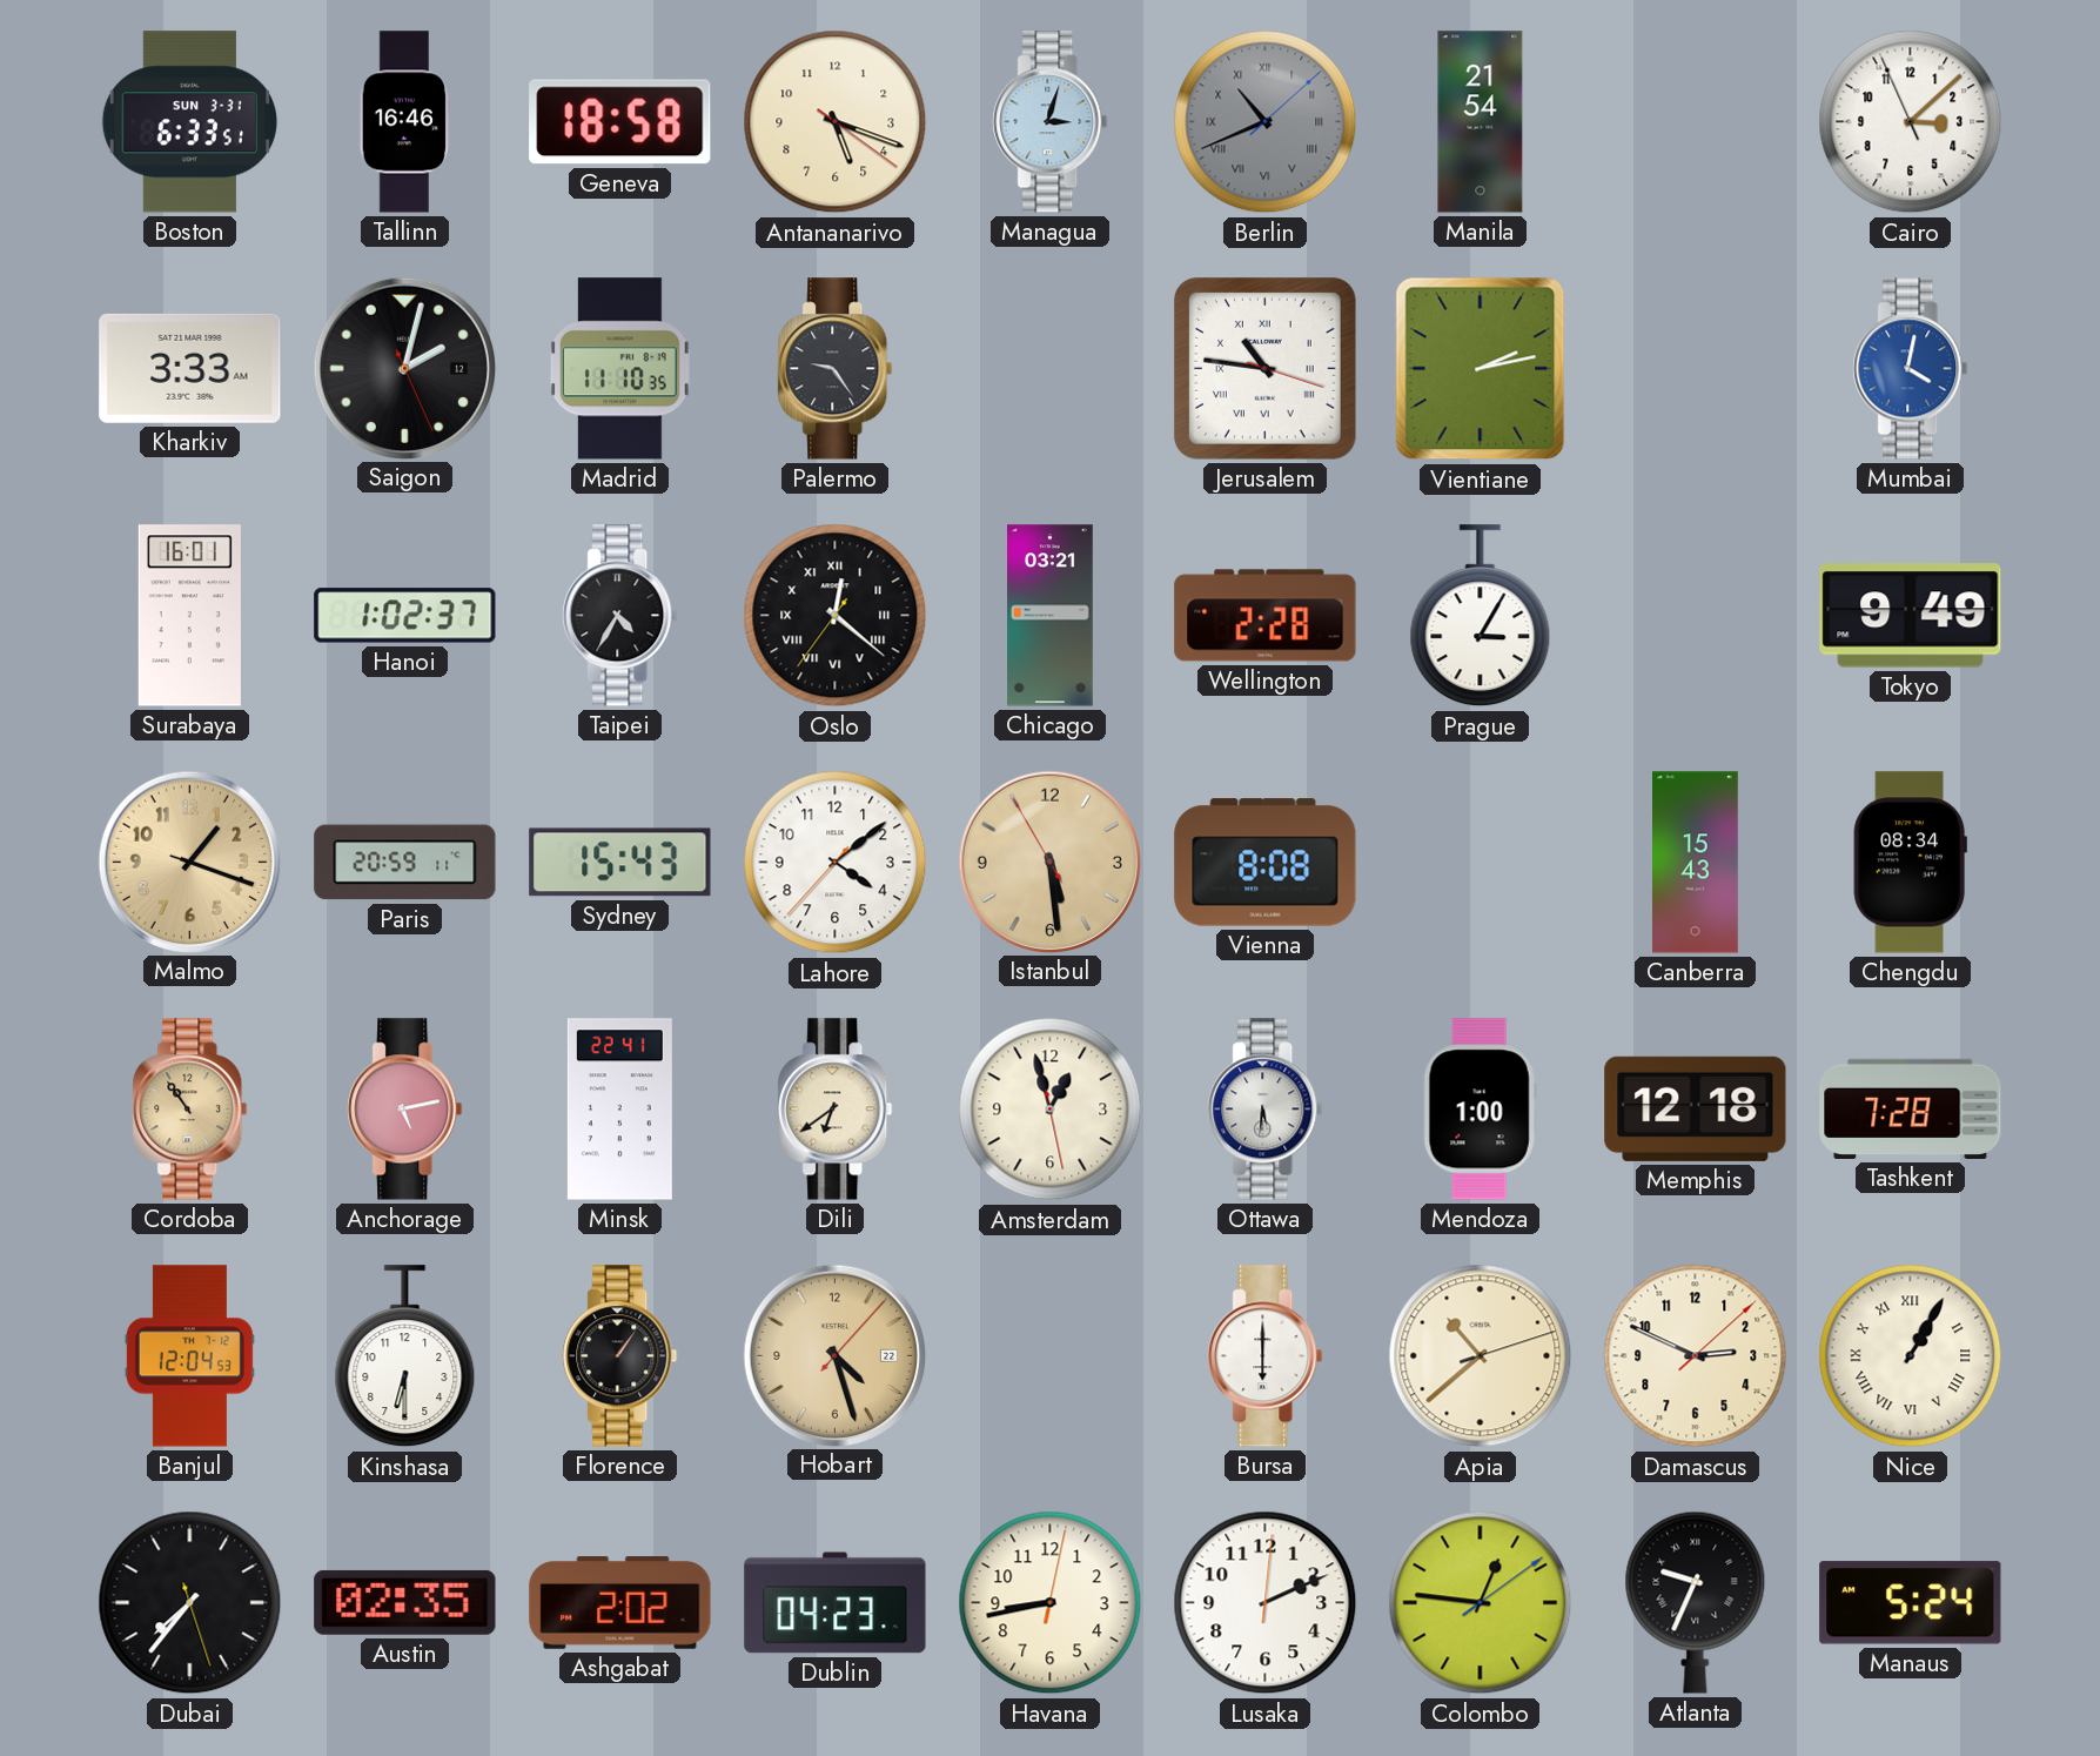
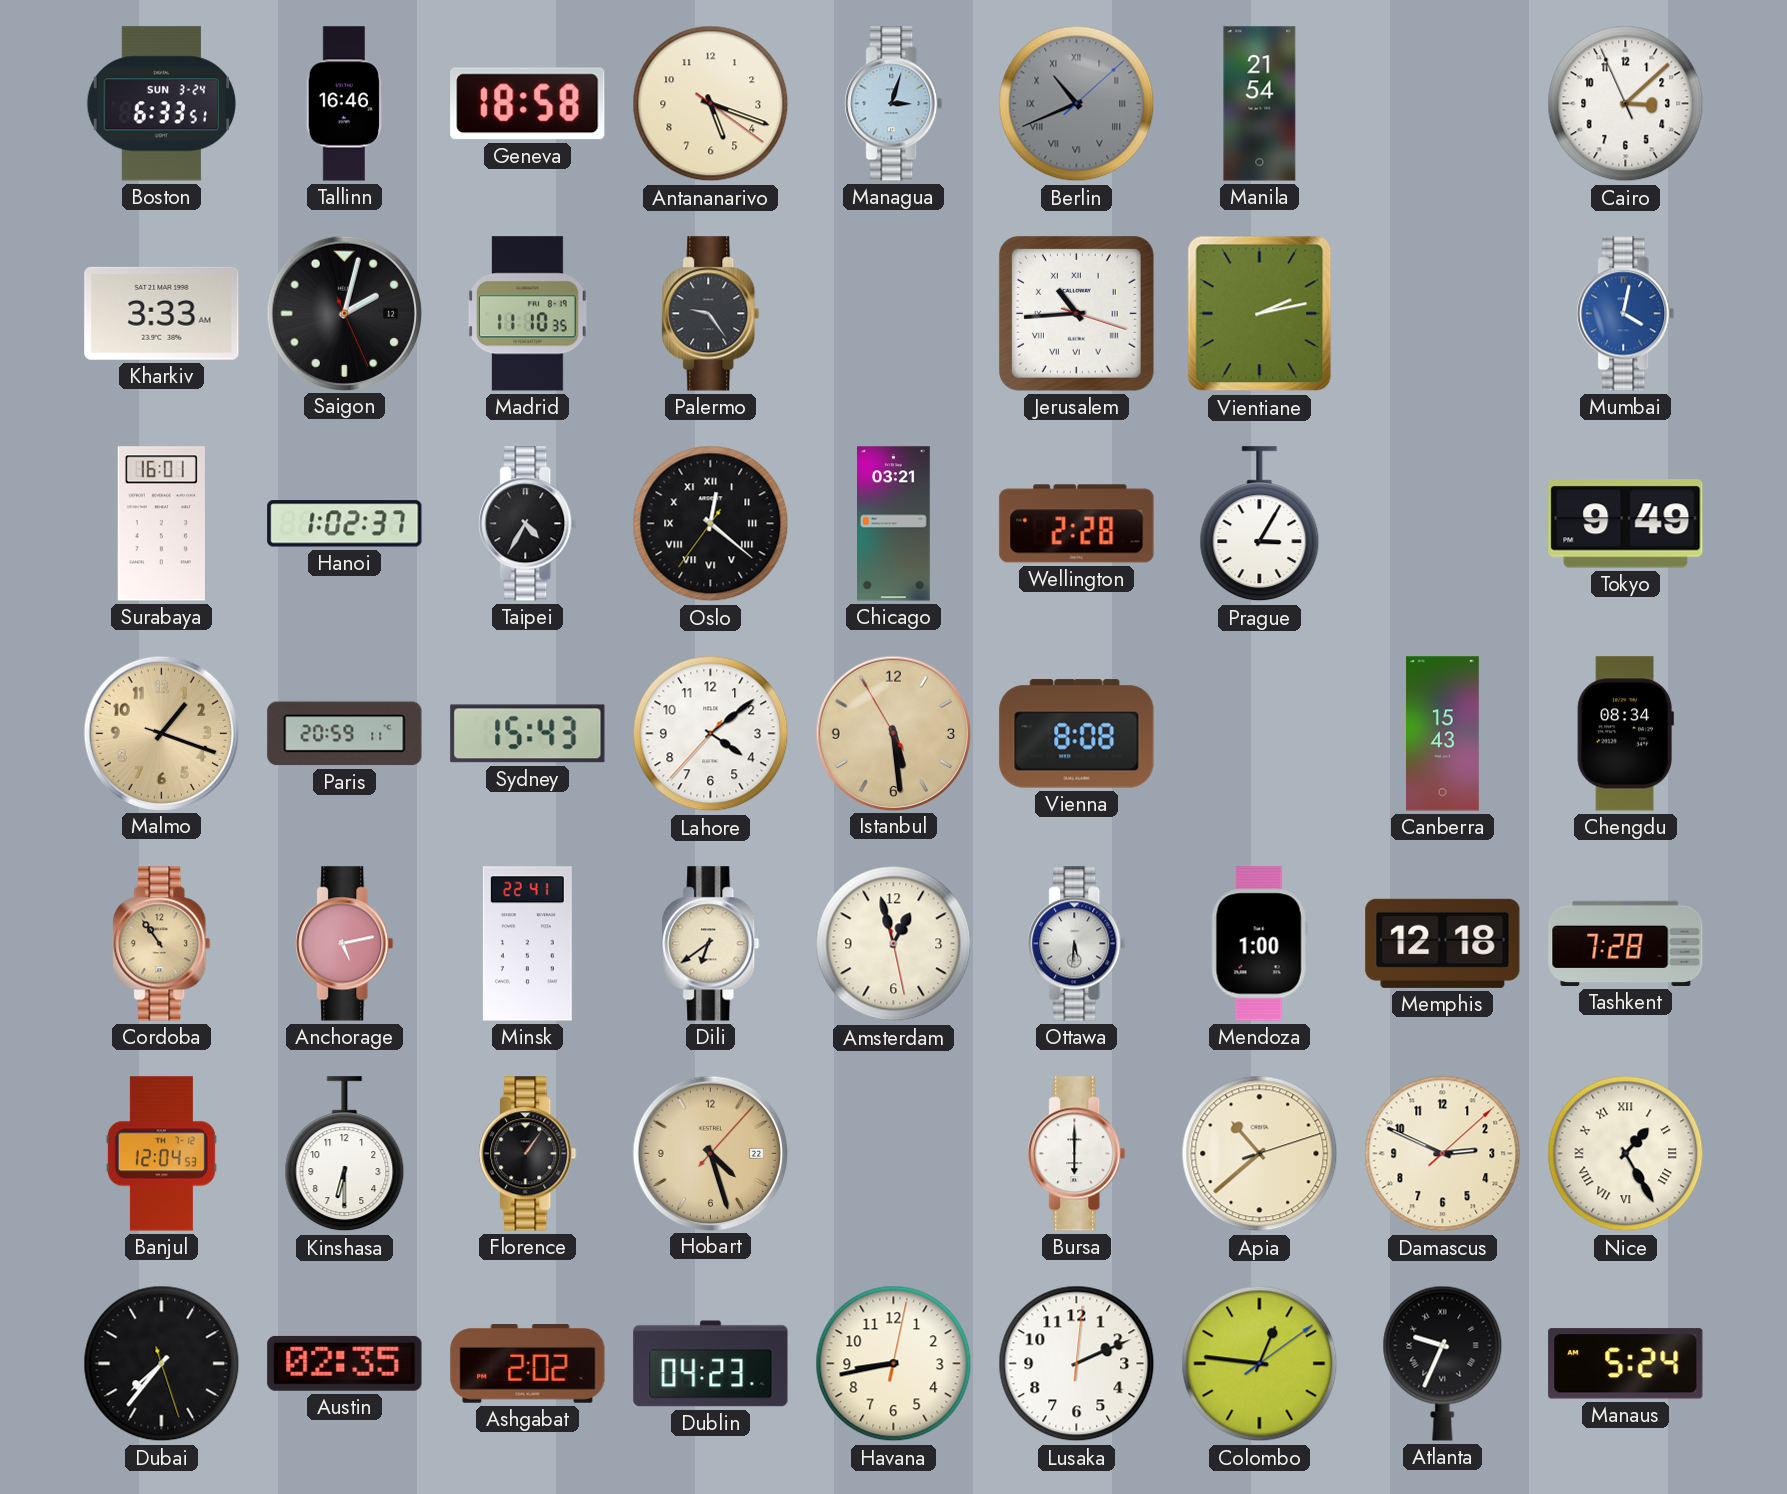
Boston date: SUN 3-31 -> SUN 3-24
Jerusalem: 10:46 -> 10:44
Nice: 1:05 -> 1:25
